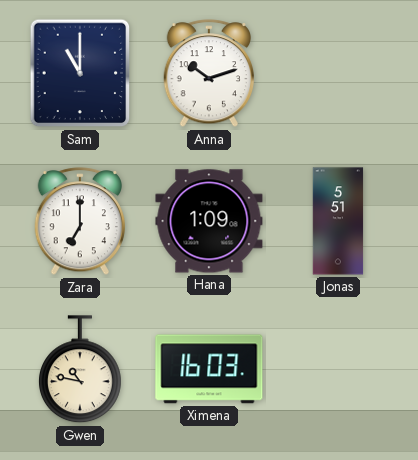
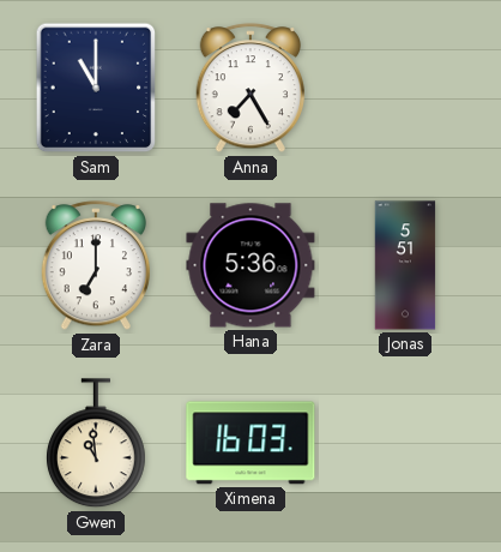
Anna: 10:12 -> 7:25
Hana: 1:09 -> 5:36
Gwen: 10:47 -> 10:59
